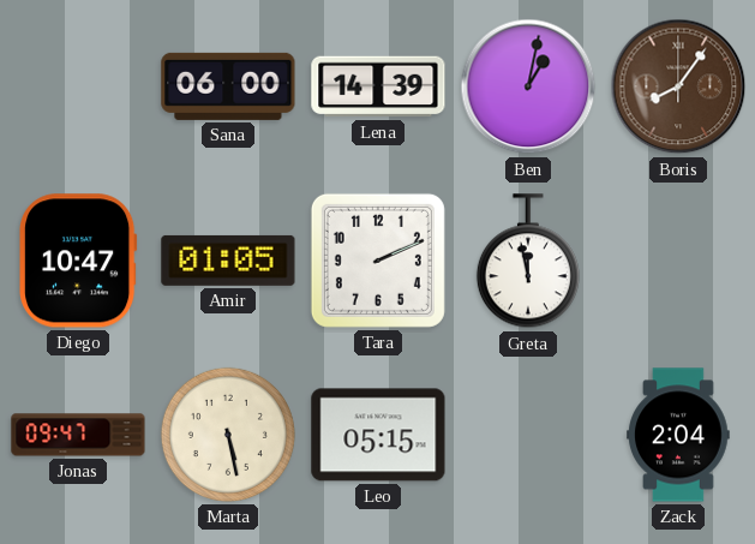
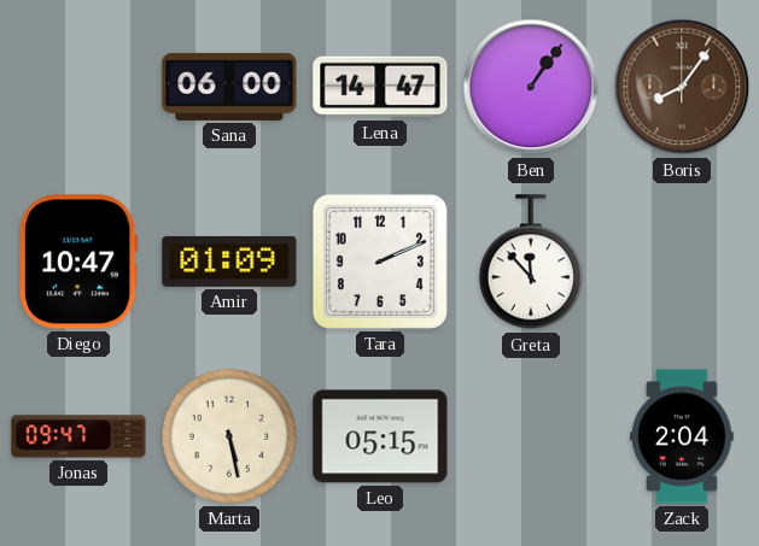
Lena: 14:39 -> 14:47
Ben: 1:02 -> 1:06
Amir: 01:05 -> 01:09
Greta: 11:58 -> 11:53
